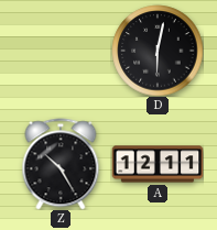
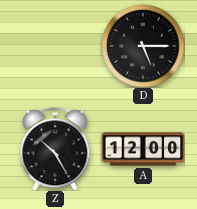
D: 6:02 -> 5:15
A: 12:11 -> 12:00
